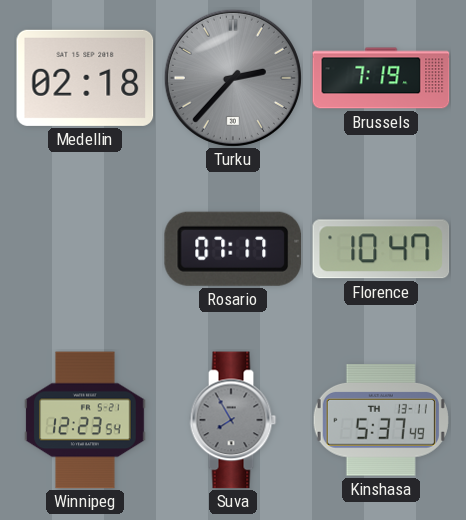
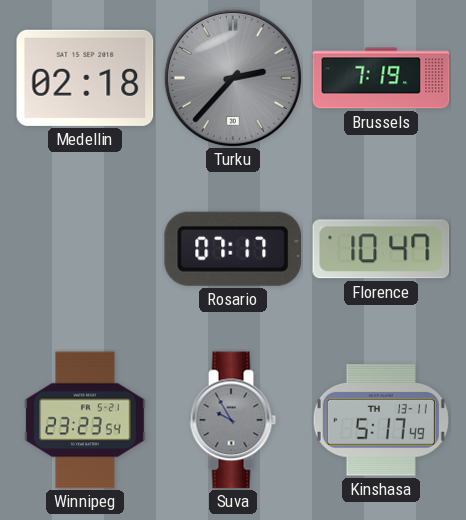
Winnipeg: 12:23 -> 23:23
Suva: 7:55 -> 9:55
Kinshasa: 5:37 -> 5:17
